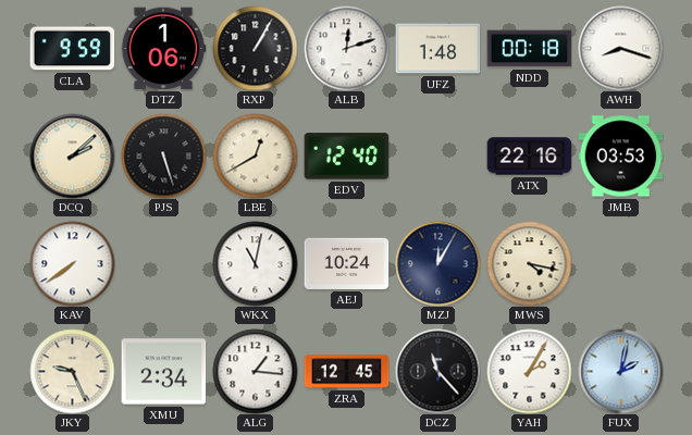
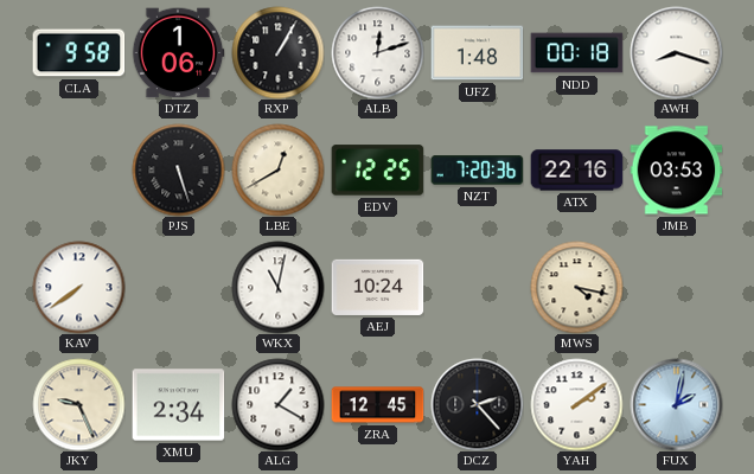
CLA: 9:59 -> 9:58
DCQ: 2:08 -> none
EDV: 12:40 -> 12:25
NZT: none -> 7:20
MZJ: 12:05 -> none
ALG: 1:16 -> 1:20
DCZ: 11:23 -> 2:23
YAH: 2:05 -> 2:09
